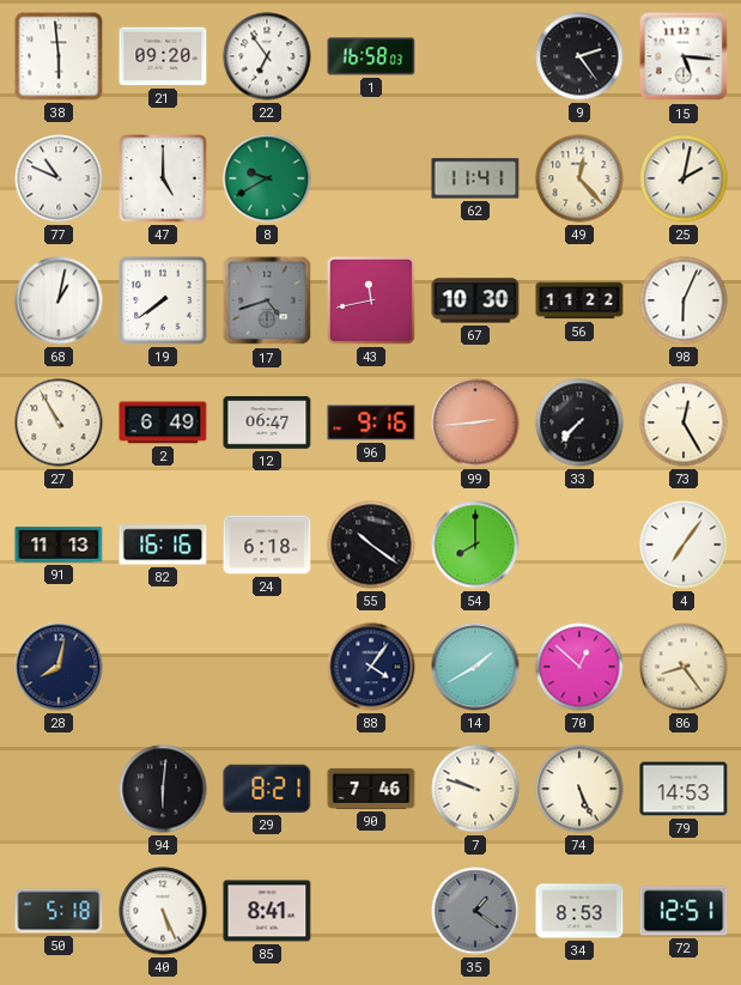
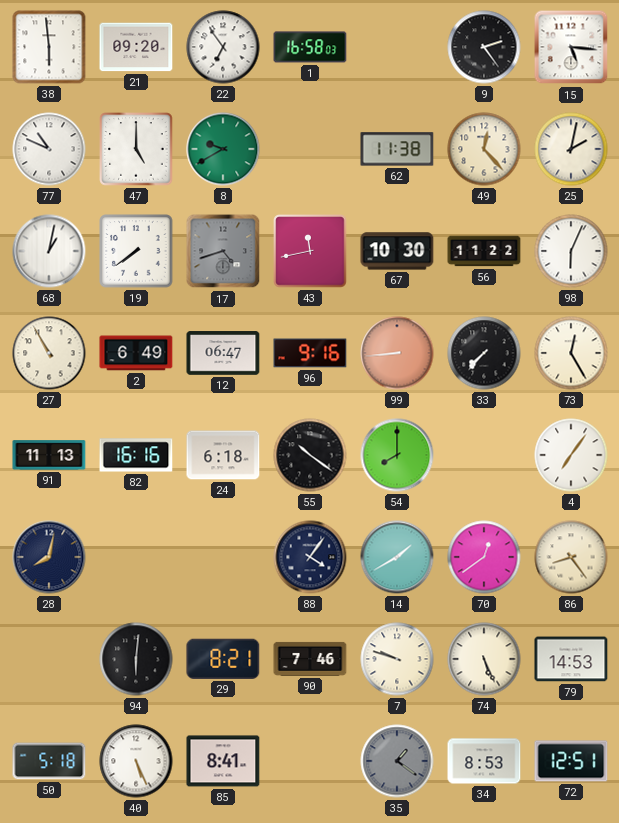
62: 11:41 -> 11:38
99: 2:44 -> 8:44
70: 12:52 -> 12:39
